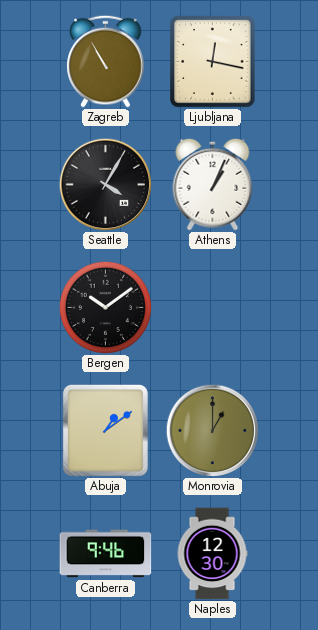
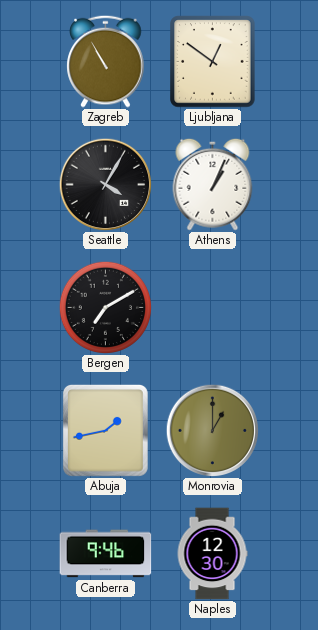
Ljubljana: 12:17 -> 12:51
Bergen: 10:09 -> 7:10
Abuja: 1:09 -> 1:43
